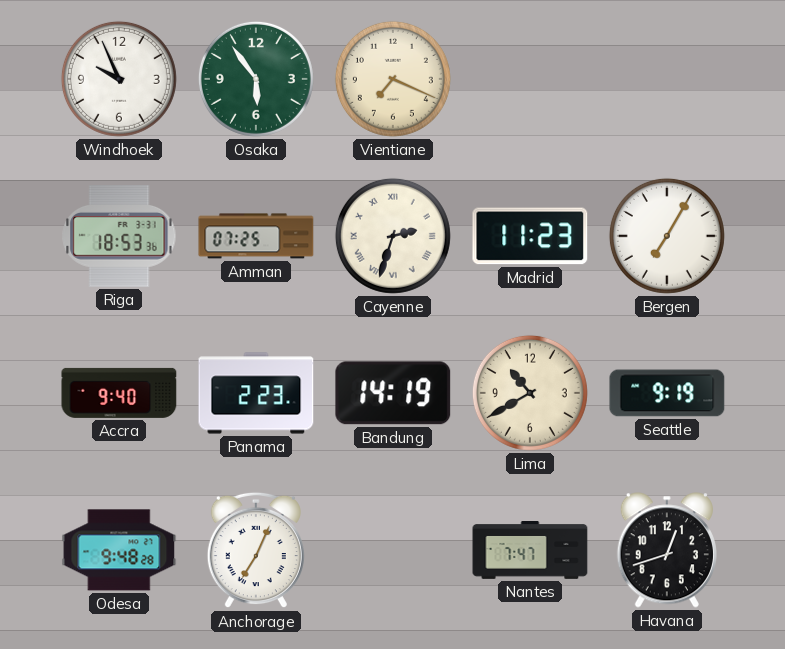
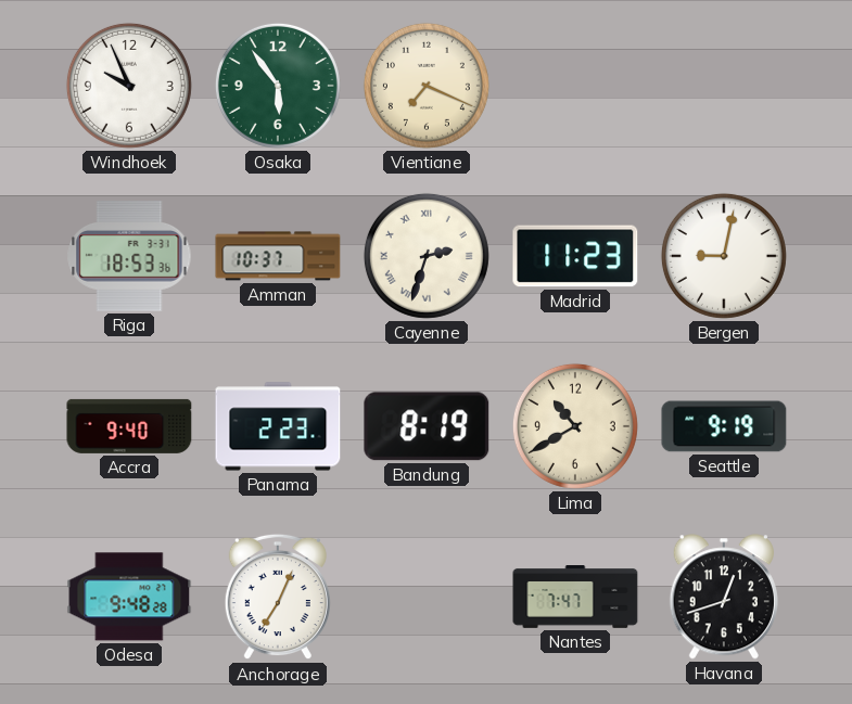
Amman: 07:25 -> 10:37
Bergen: 7:05 -> 9:02
Bandung: 14:19 -> 8:19
